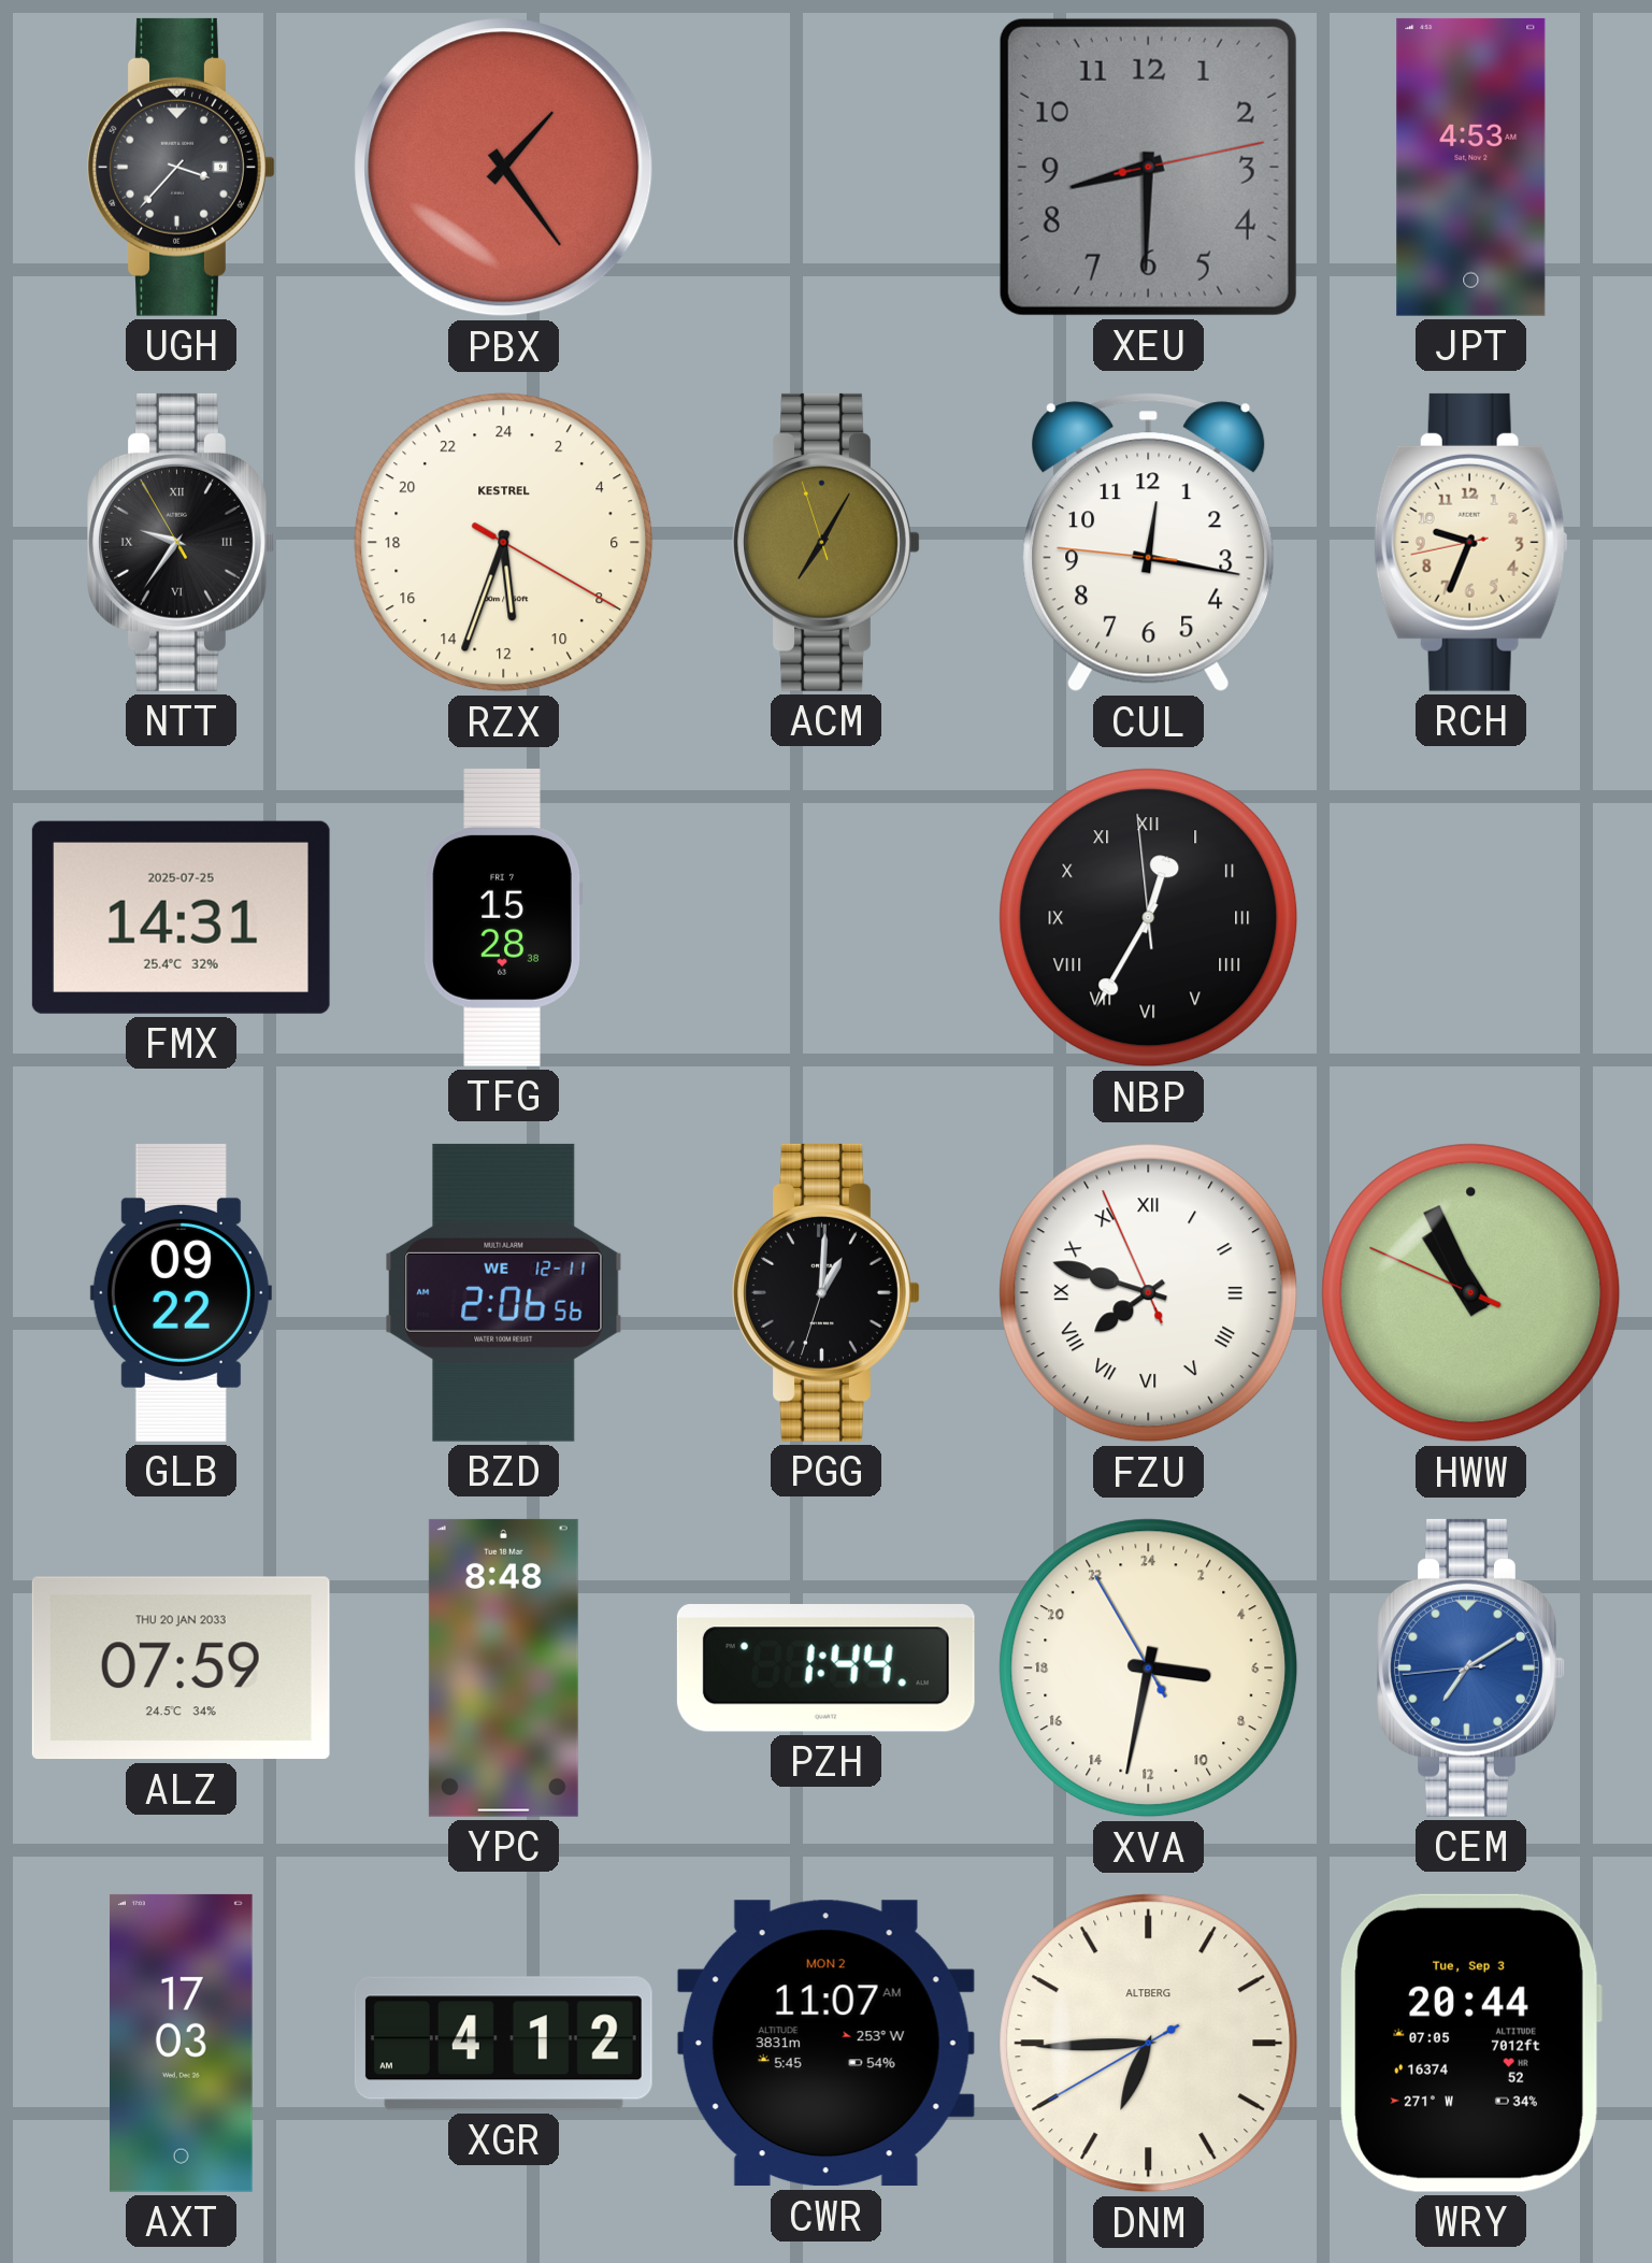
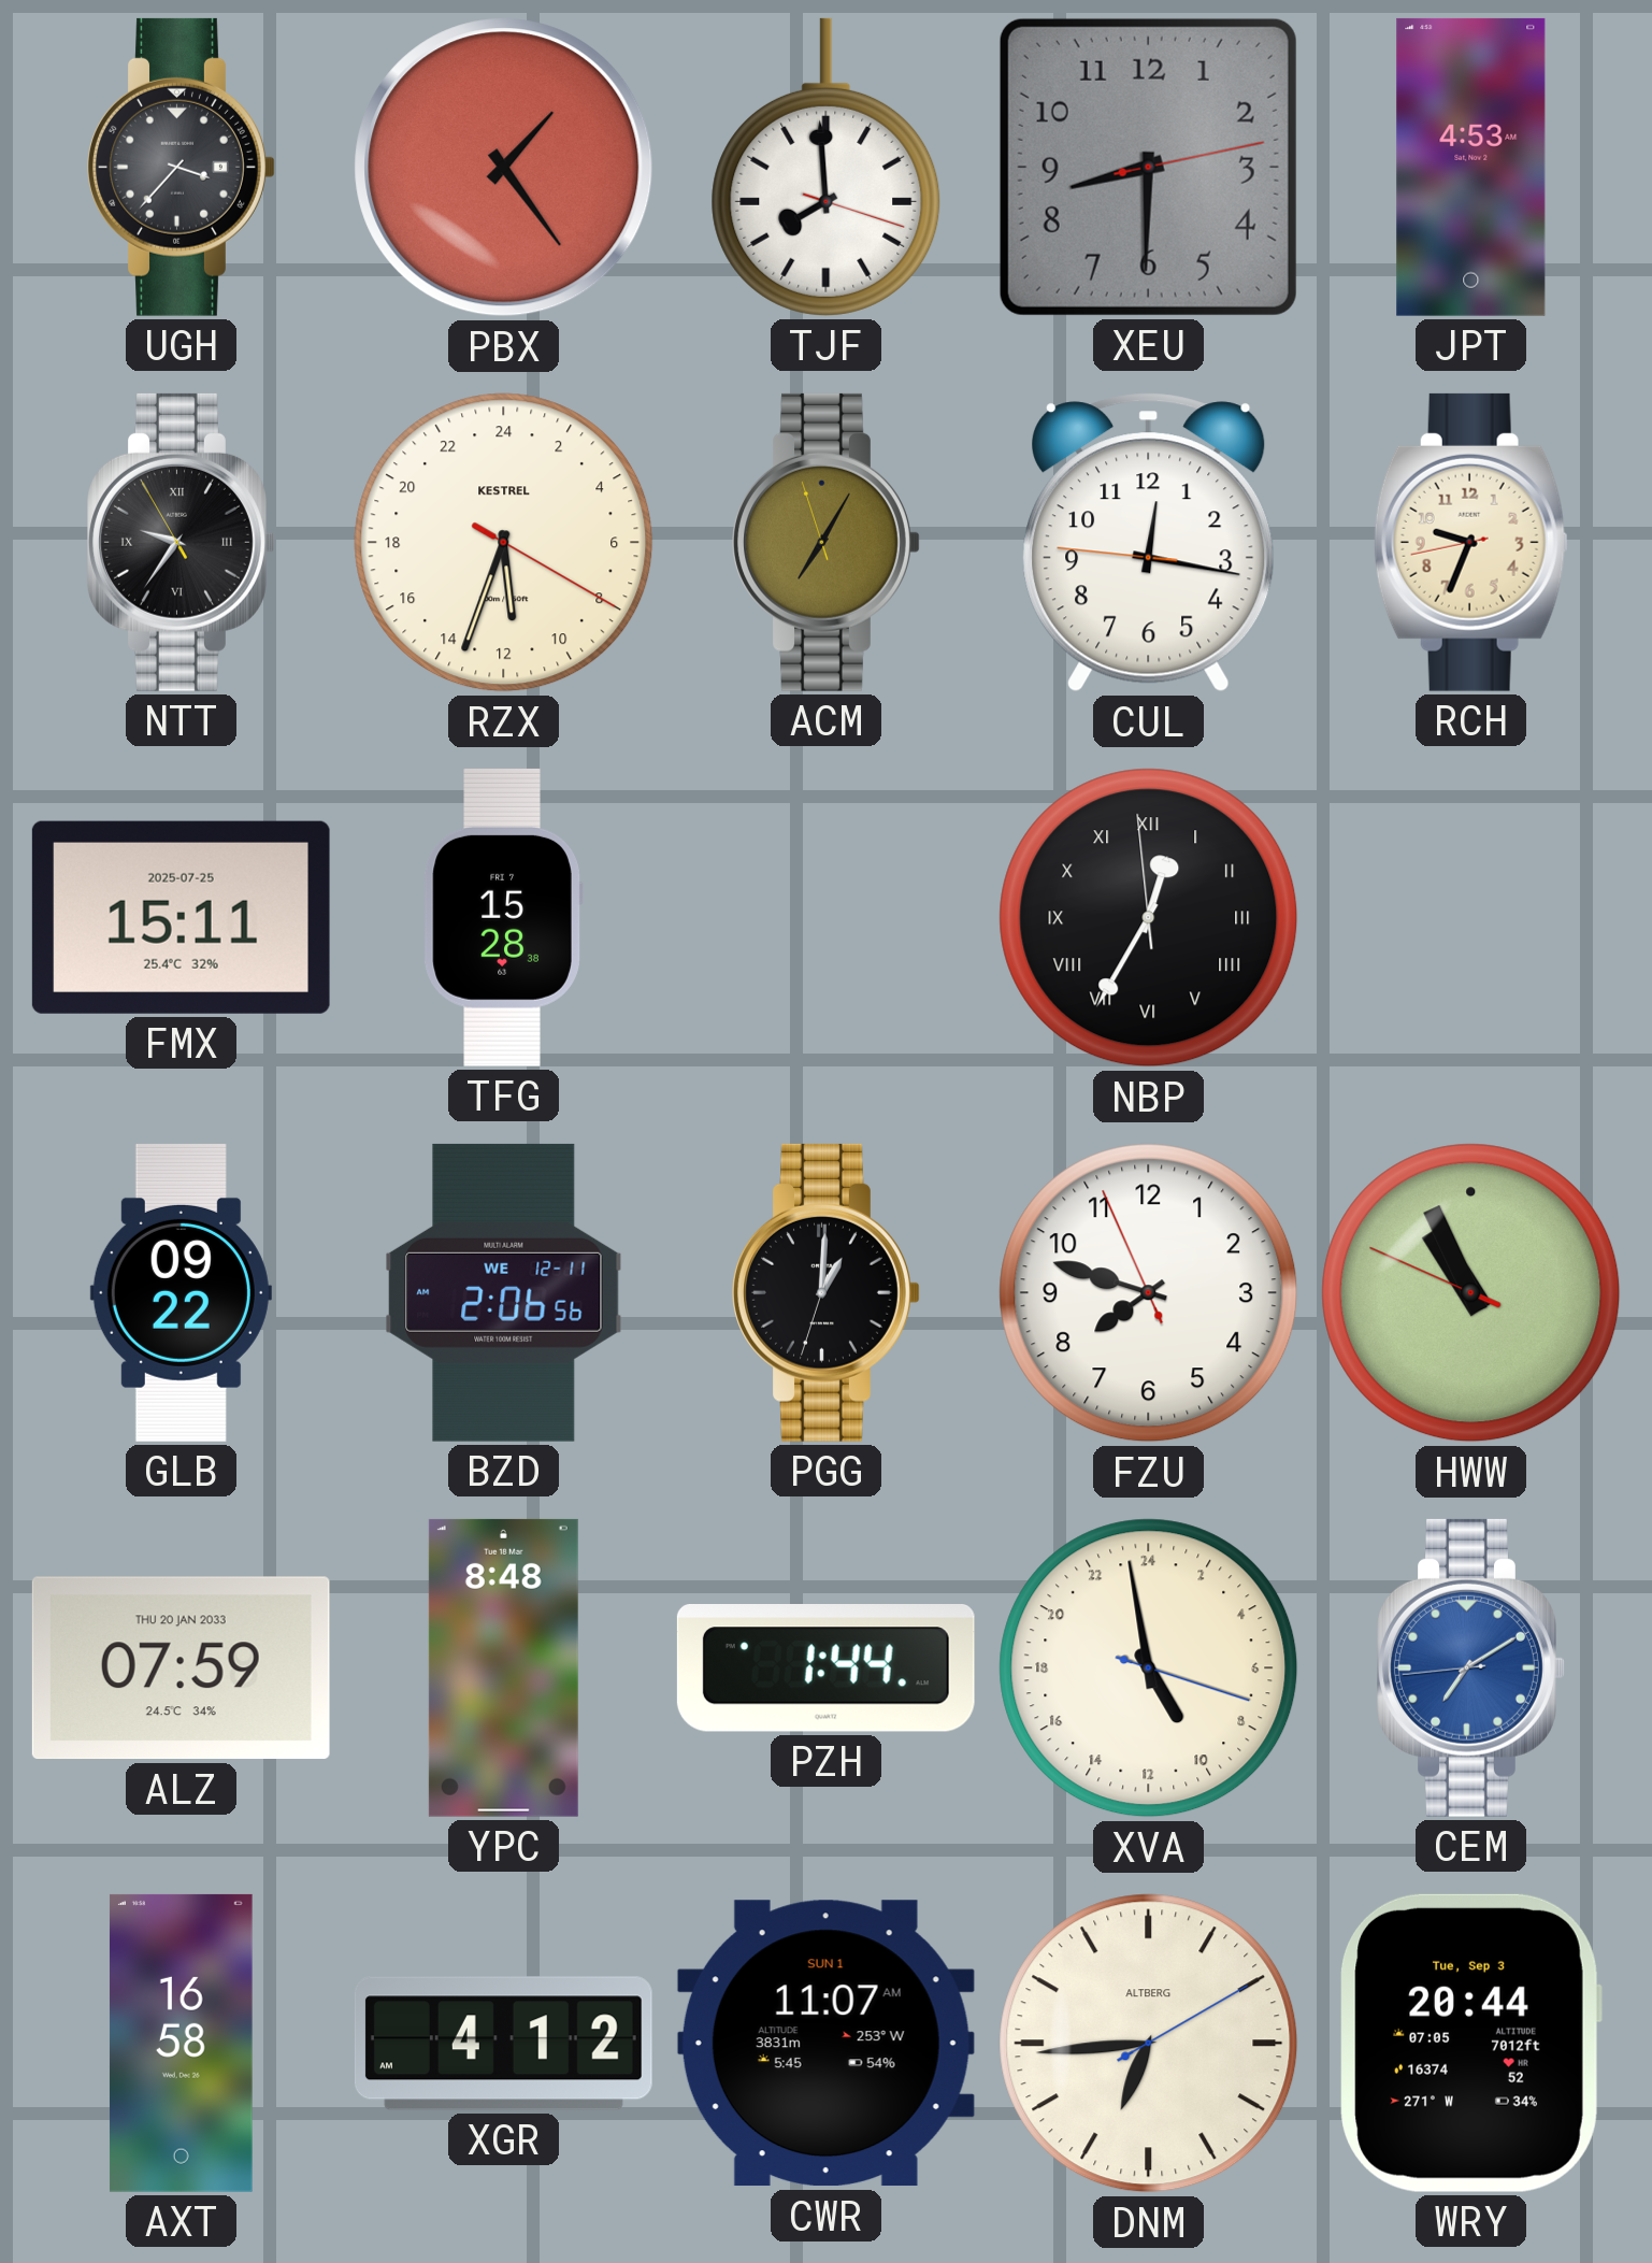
TJF: none -> 7:59
FMX: 14:31 -> 15:11
FZU numerals: Roman -> Arabic
XVA: 6:31 -> 9:58
AXT: 17:03 -> 16:58
CWR date: MON 2 -> SUN 1
DNM: 6:44:40 -> 6:44:10
